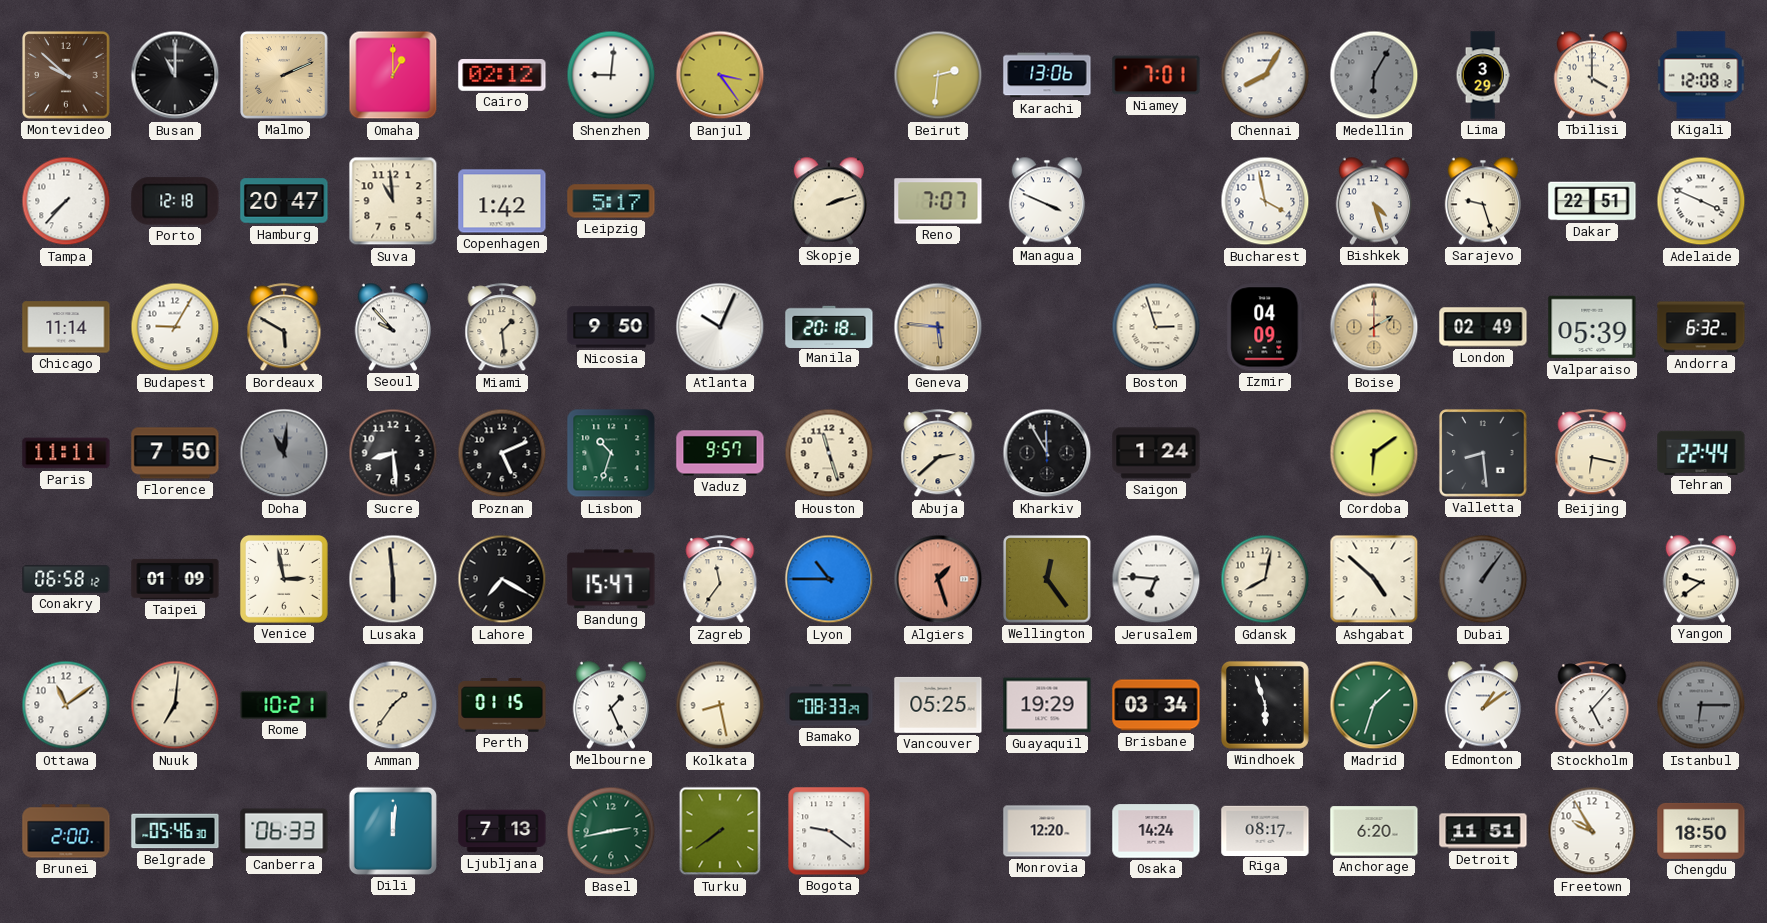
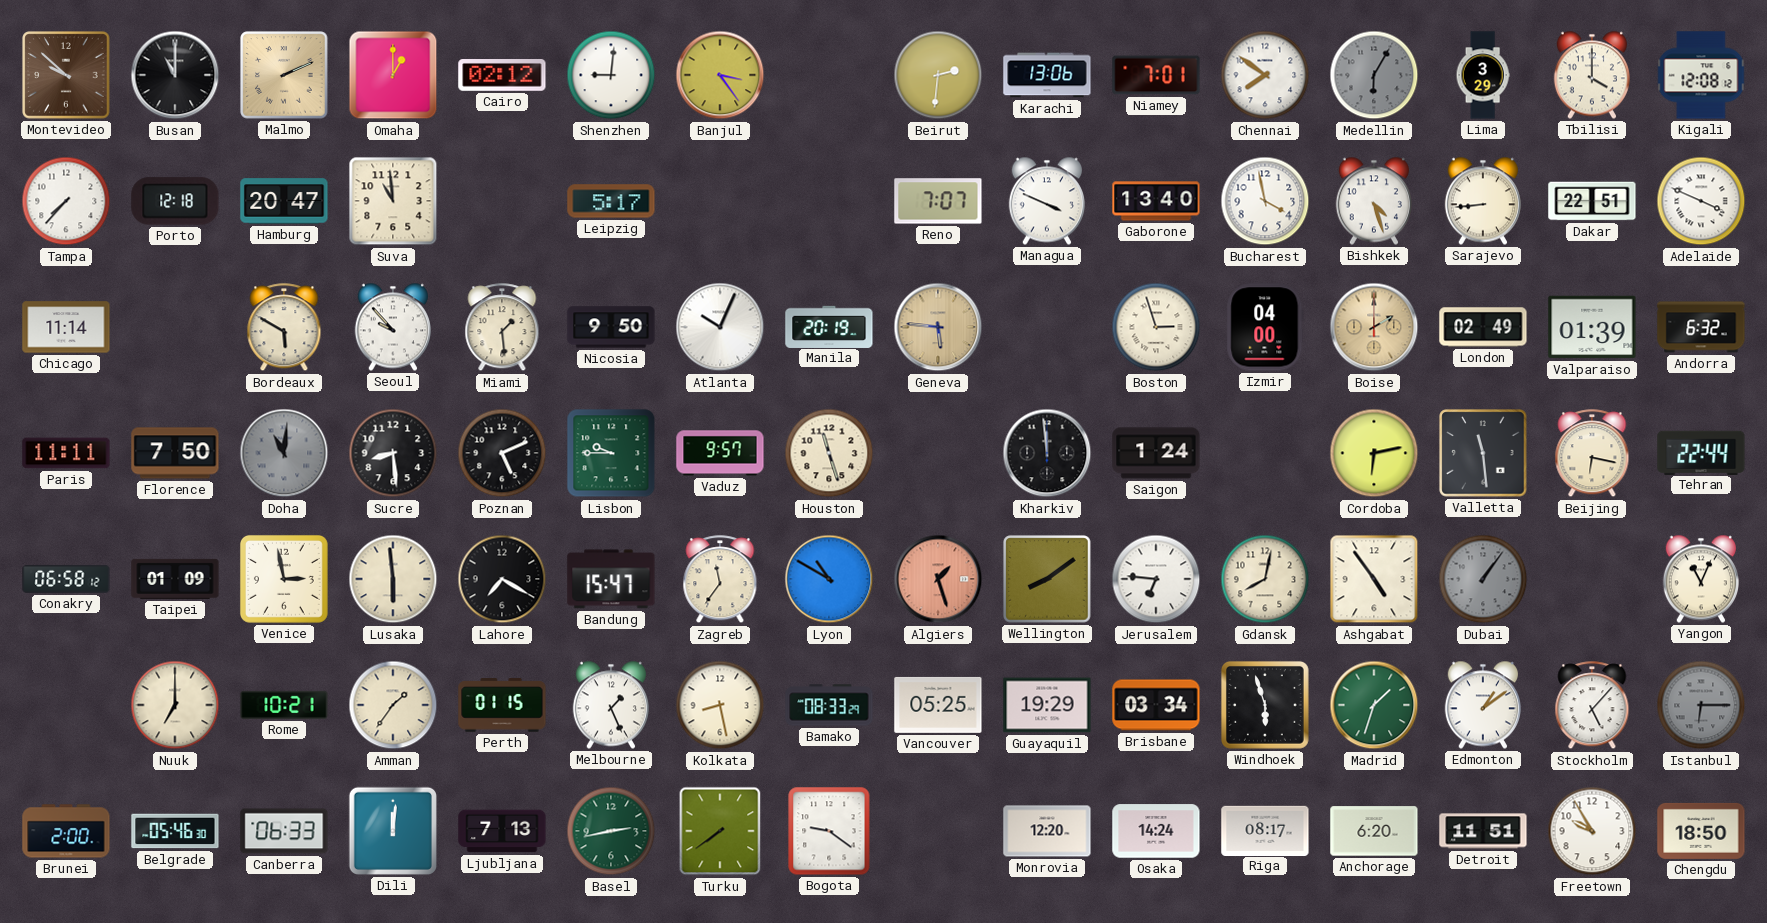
Chennai: 8:05 -> 7:51
Copenhagen: 1:42 -> none
Skopje: 2:12 -> none
Gaborone: none -> 13:40
Sarajevo: 9:27 -> 8:44
Budapest: 9:05 -> none
Manila: 20:18 -> 20:19
Izmir: 04:09 -> 04:00
Valparaiso: 05:39 -> 01:39
Lisbon: 10:33 -> 9:45
Abuja: 2:38 -> none
Kharkiv: 11:55 -> 11:59
Cordoba: 6:09 -> 6:13
Valletta: 8:29 -> 11:29
Lyon: 10:45 -> 10:50
Wellington: 12:24 -> 8:09
Ashgabat: 4:52 -> 4:54
Yangon: 9:39 -> 11:04
Ottawa: 11:09 -> none
Nuuk: 7:01 -> 7:00
